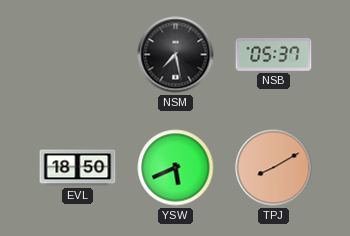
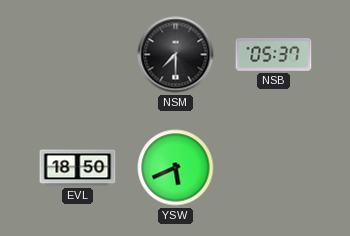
NSM: 7:28 -> 7:30
TPJ: 8:10 -> none
